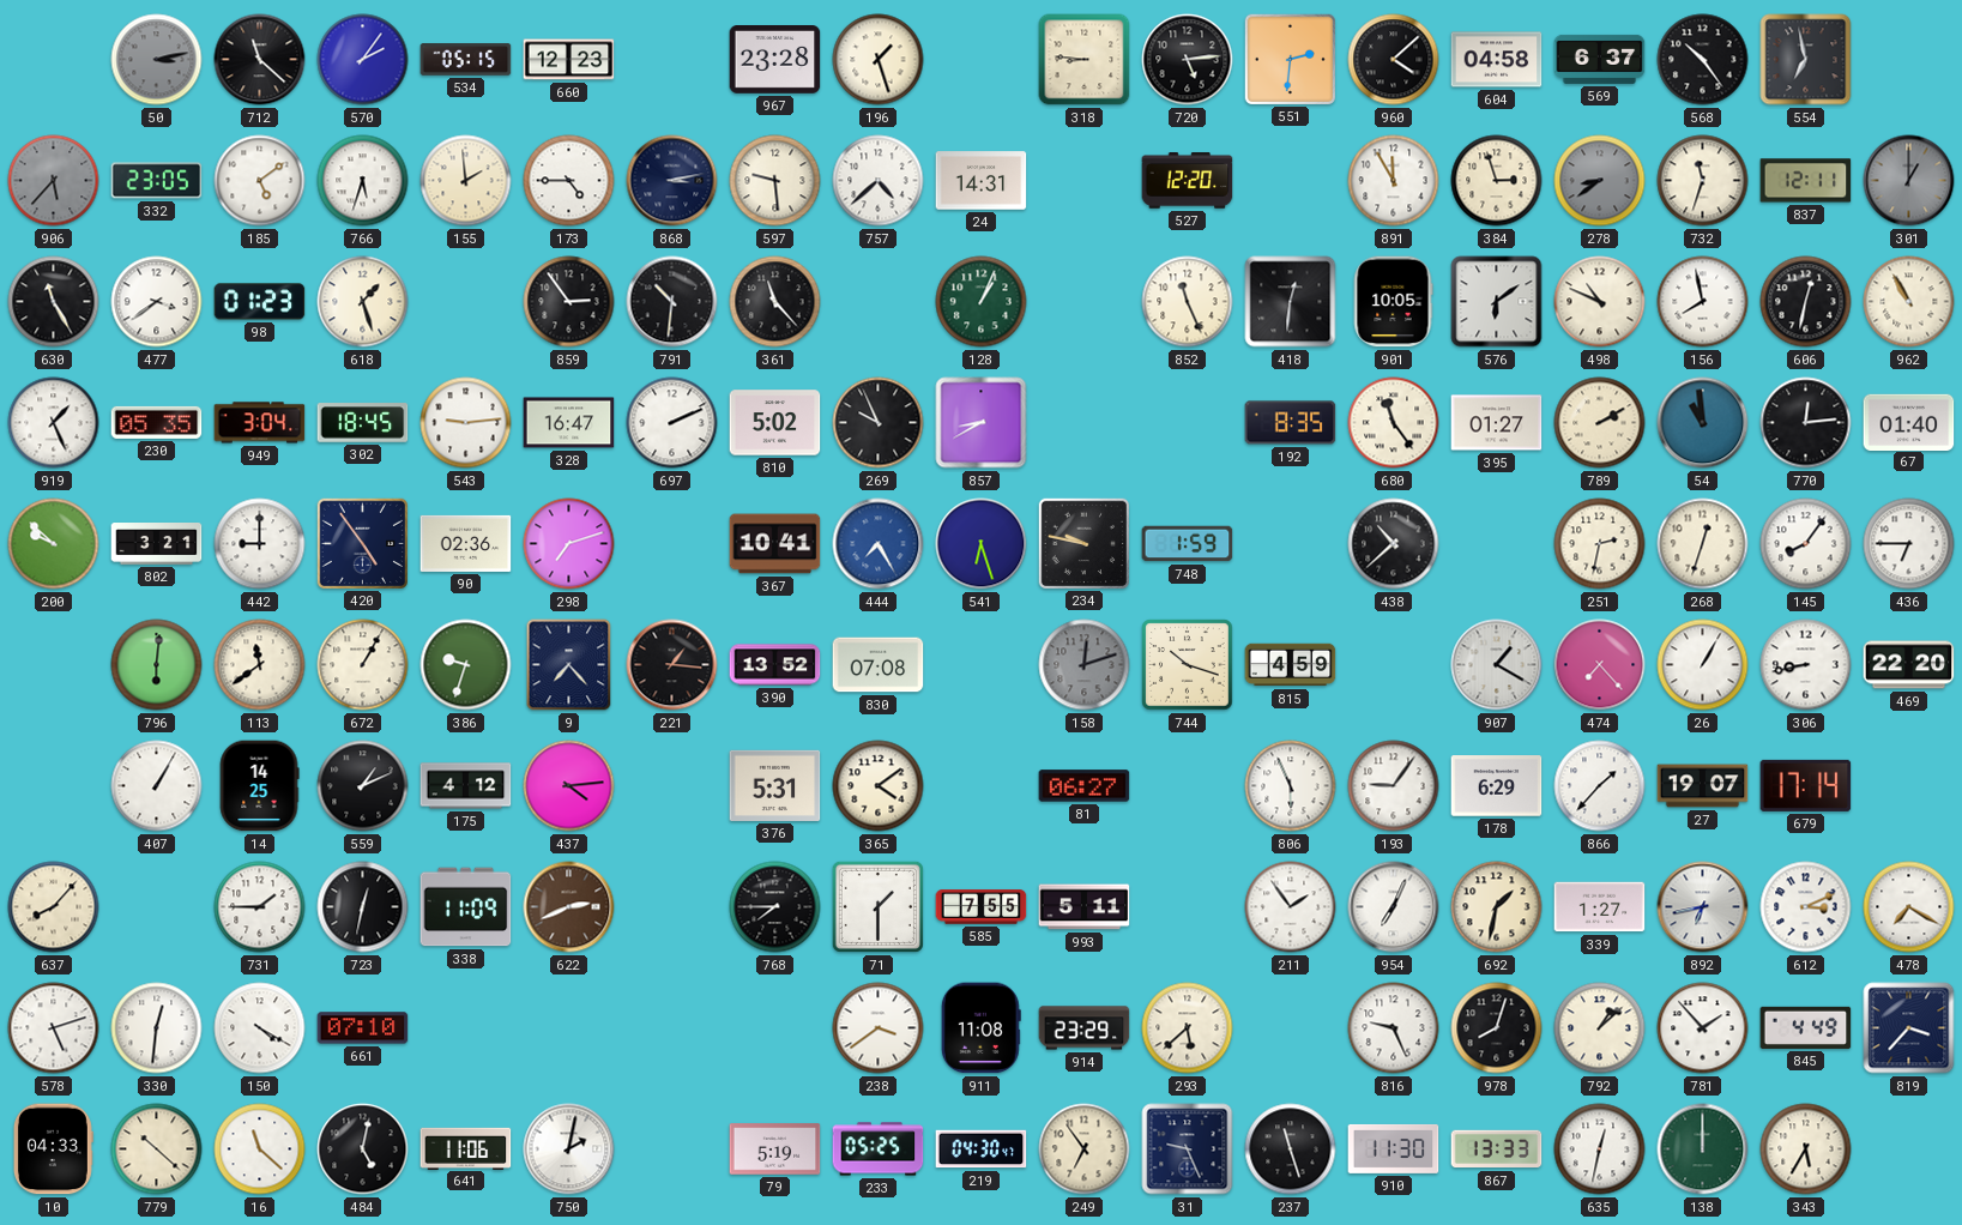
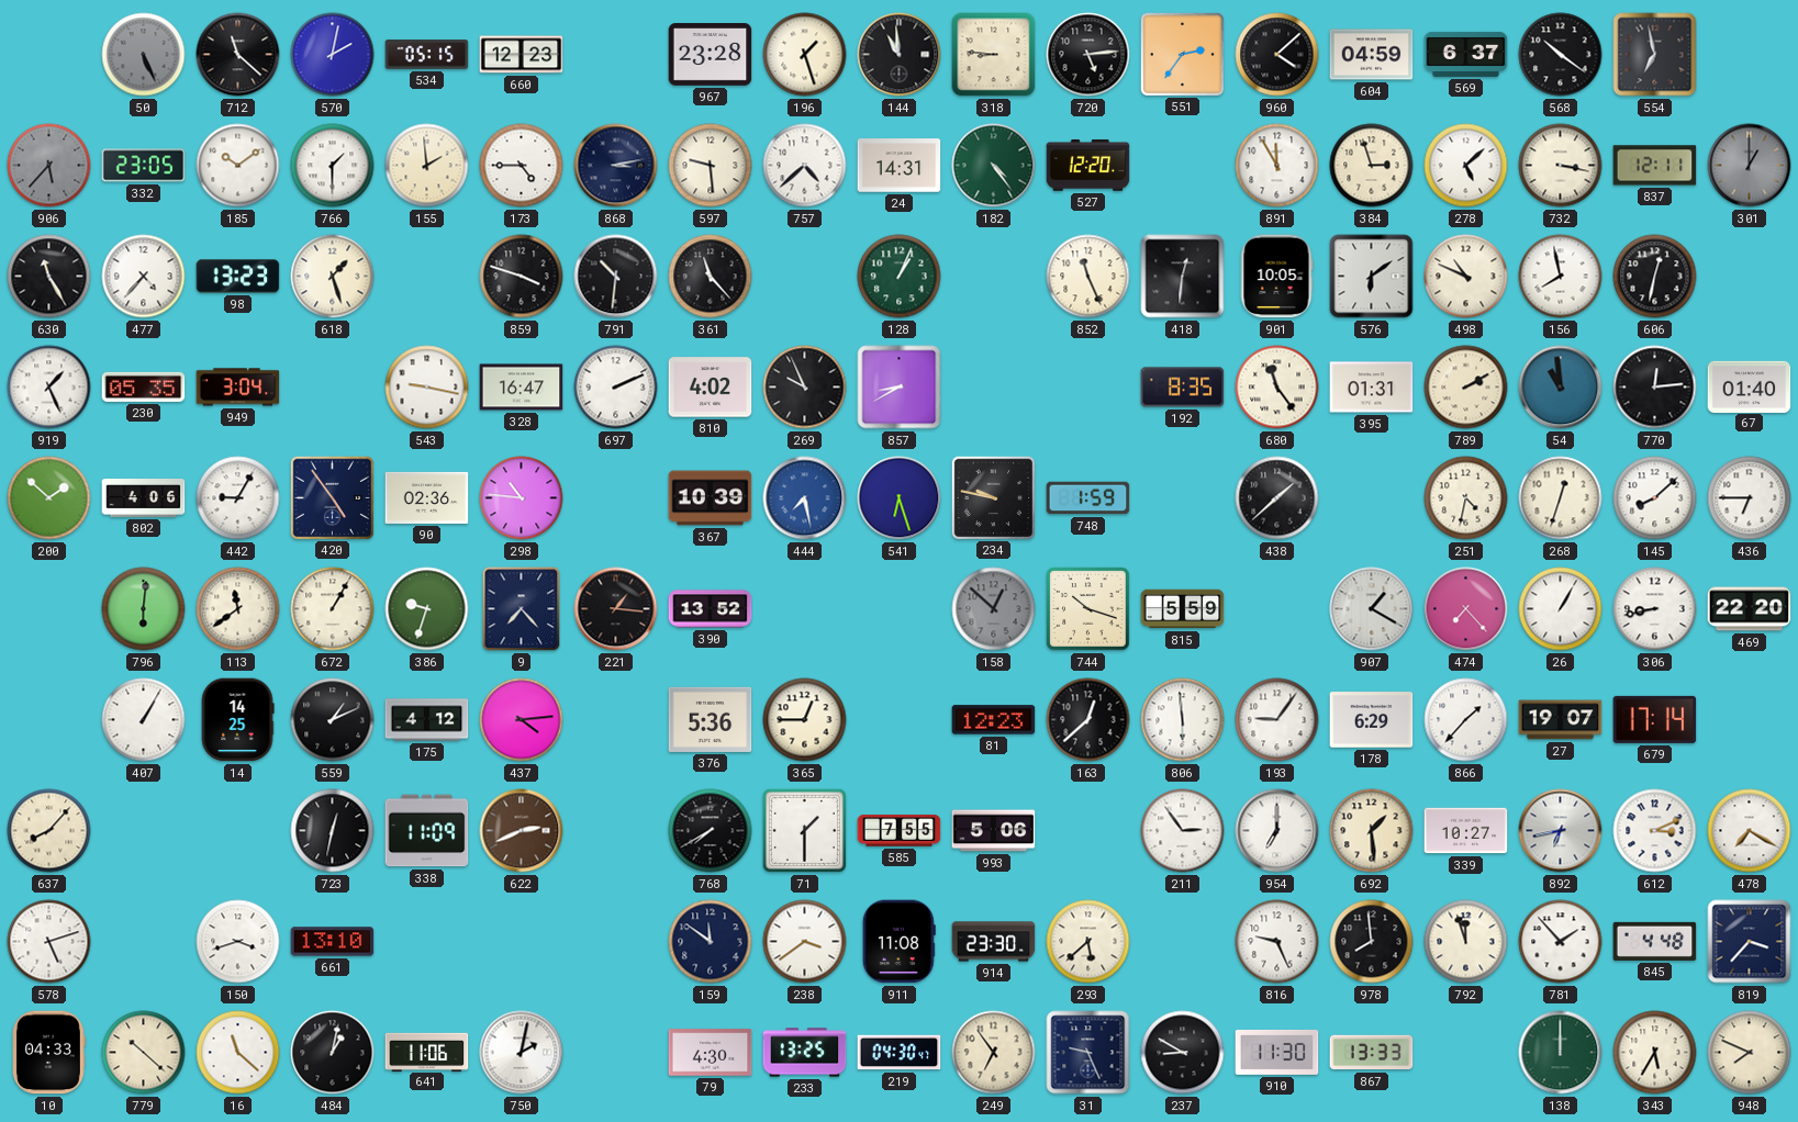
50: 3:13 -> 5:26
570: 2:06 -> 2:02
144: none -> 10:59
551: 2:31 -> 2:36
604: 04:58 -> 04:59
568: 10:24 -> 10:21
185: 5:09 -> 10:09
766: 5:33 -> 1:30
182: none -> 4:24
278: 8:39 -> 5:08
278 dial: grey -> white
732: 11:33 -> 3:17
477: 3:39 -> 4:37
98: 01:23 -> 13:23
859: 2:54 -> 3:48
962: 10:55 -> none
302: 18:45 -> none
543: 9:14 -> 9:17
810: 5:02 -> 4:02
395: 01:27 -> 01:31
200: 9:52 -> 1:52
802: 3:21 -> 4:06
442: 9:00 -> 9:05
298: 7:12 -> 10:46
367: 10:41 -> 10:39
444: 7:25 -> 7:28
438: 10:38 -> 1:38
251: 2:32 -> 4:32
145: 8:06 -> 8:08
830: 07:08 -> none
158: 12:12 -> 12:52
815: 4:59 -> 5:59
376: 5:31 -> 5:36
365: 4:09 -> 12:45
81: 06:27 -> 12:23
163: none -> 12:38
806: 5:56 -> 5:59
731: 1:45 -> none
768: 7:45 -> 7:40
993: 5:11 -> 5:06
211: 1:54 -> 2:54
954: 7:04 -> 7:00
692: 1:32 -> 1:29
339: 1:27 -> 10:27
330: 12:31 -> none
150: 4:20 -> 3:42
661: 07:10 -> 13:10
159: none -> 11:51
914: 23:29 -> 23:30
978: 8:03 -> 7:59
792: 1:08 -> 11:57
845: 4:49 -> 4:48
484: 5:02 -> 1:02
79: 5:19 -> 4:30
233: 05:25 -> 13:25
237: 11:27 -> 8:50
635: 12:32 -> none
948: none -> 7:49
